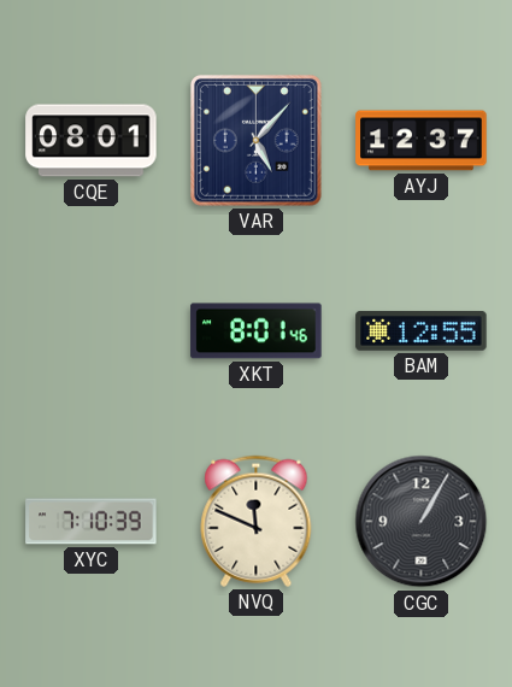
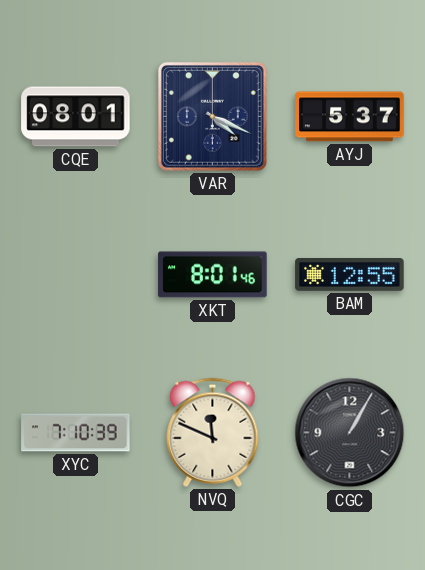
VAR: 5:07 -> 4:19
AYJ: 12:37 -> 5:37
